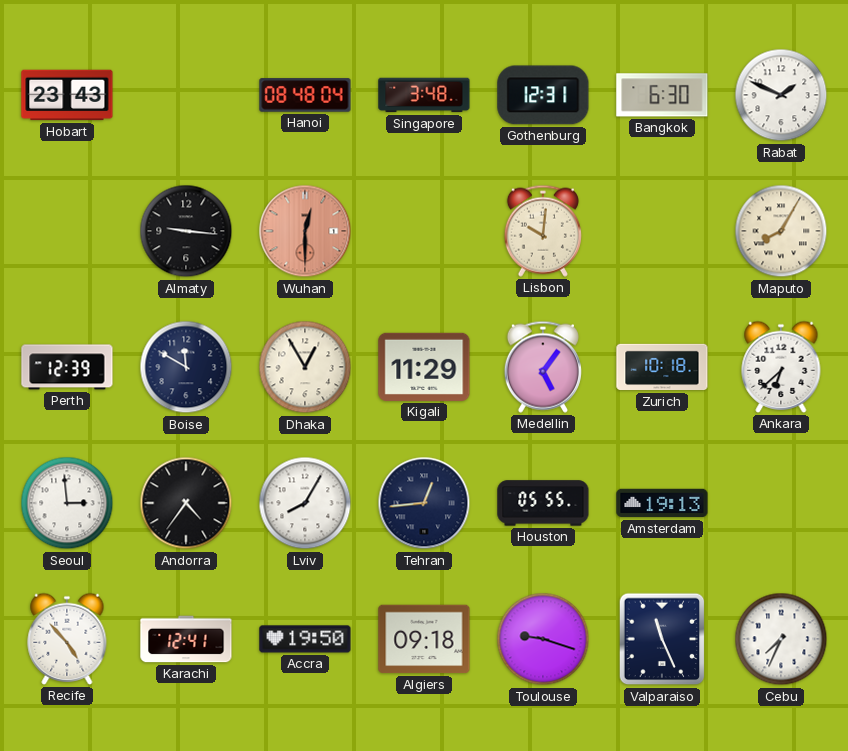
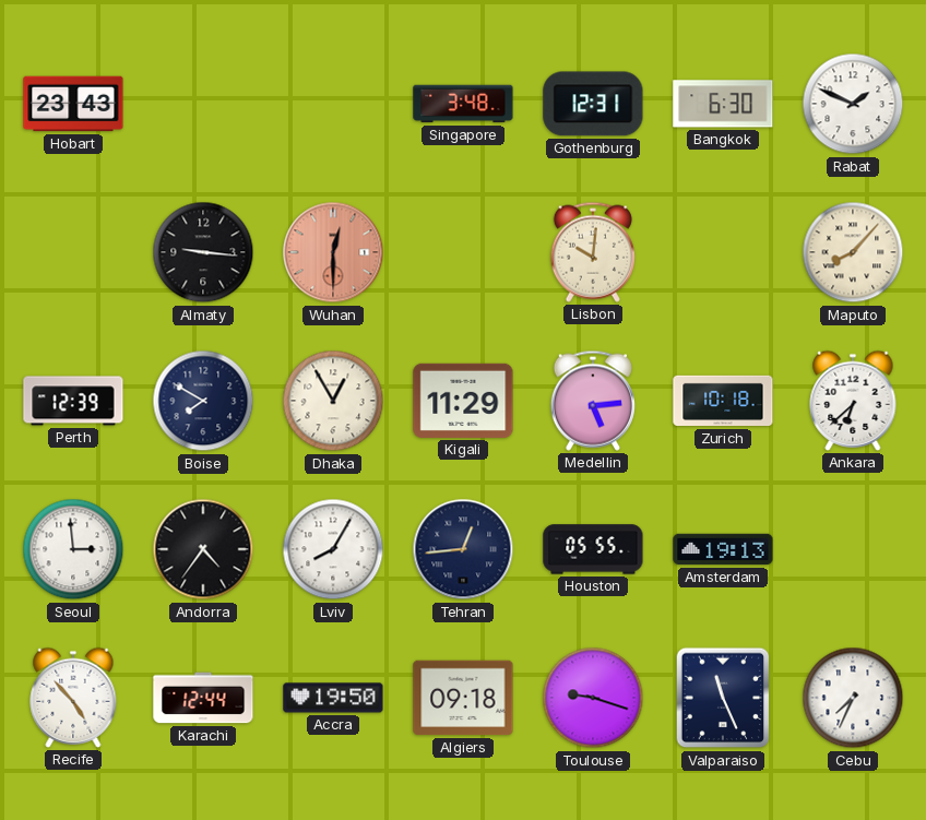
Hanoi: 08:48 -> none
Maputo: 8:05 -> 8:07
Boise: 11:50 -> 7:50
Medellin: 5:06 -> 5:14
Karachi: 12:41 -> 12:44
